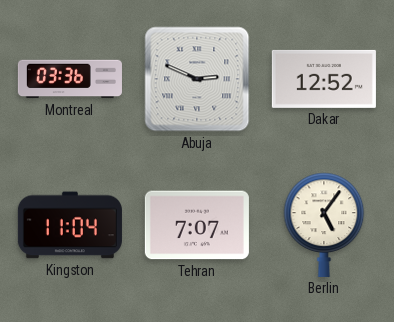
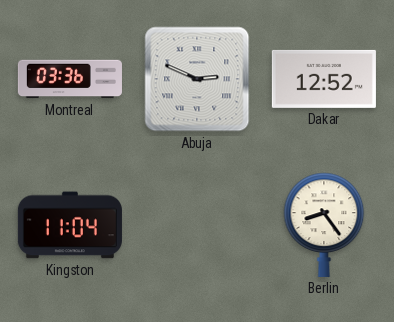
Tehran: 7:07 -> none
Berlin: 5:06 -> 8:24
